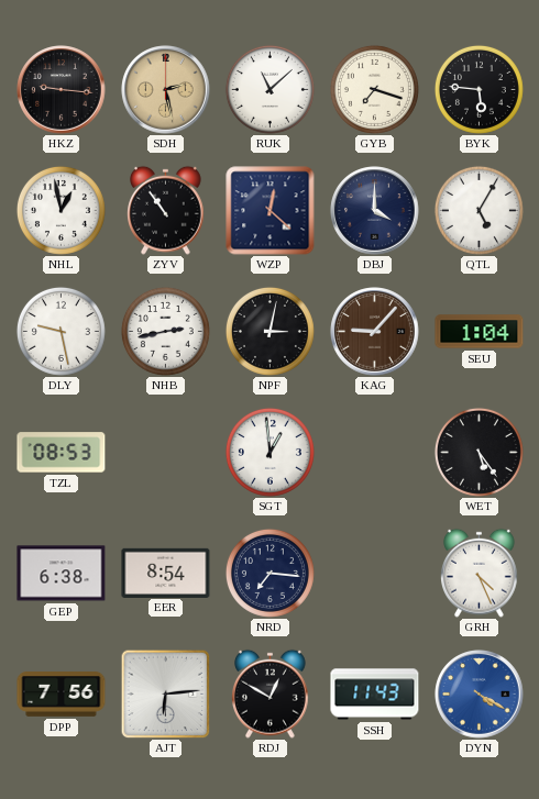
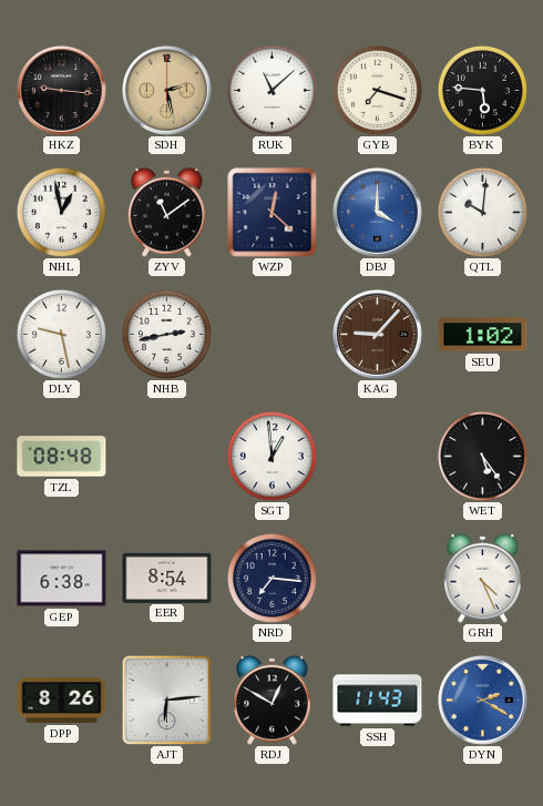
ZYV: 10:54 -> 11:09
DBJ dial: navy -> blue
QTL: 5:05 -> 10:01
NPF: 3:02 -> none
SEU: 1:04 -> 1:02
TZL: 08:53 -> 08:48
DPP: 7:56 -> 8:26
DYN: 4:20 -> 2:20
